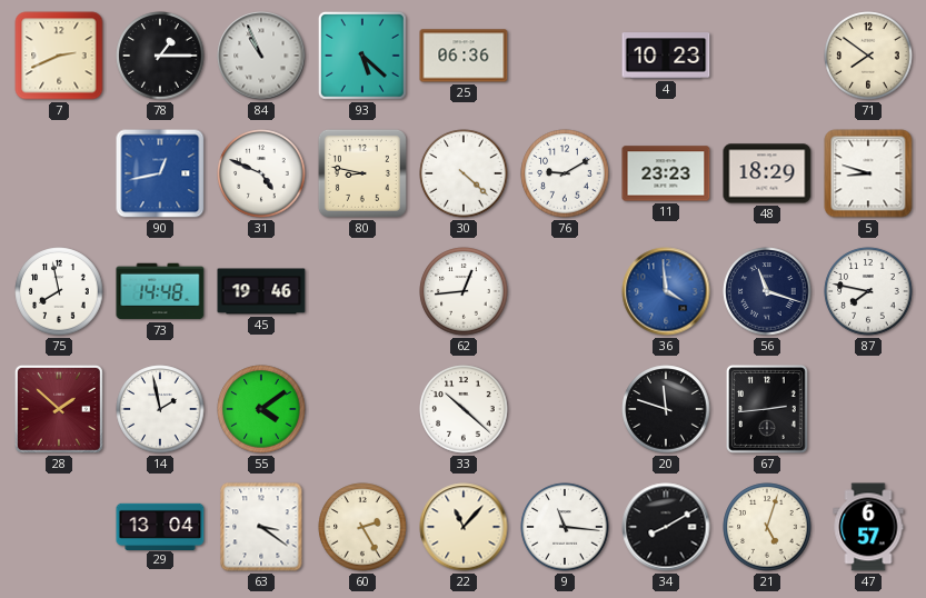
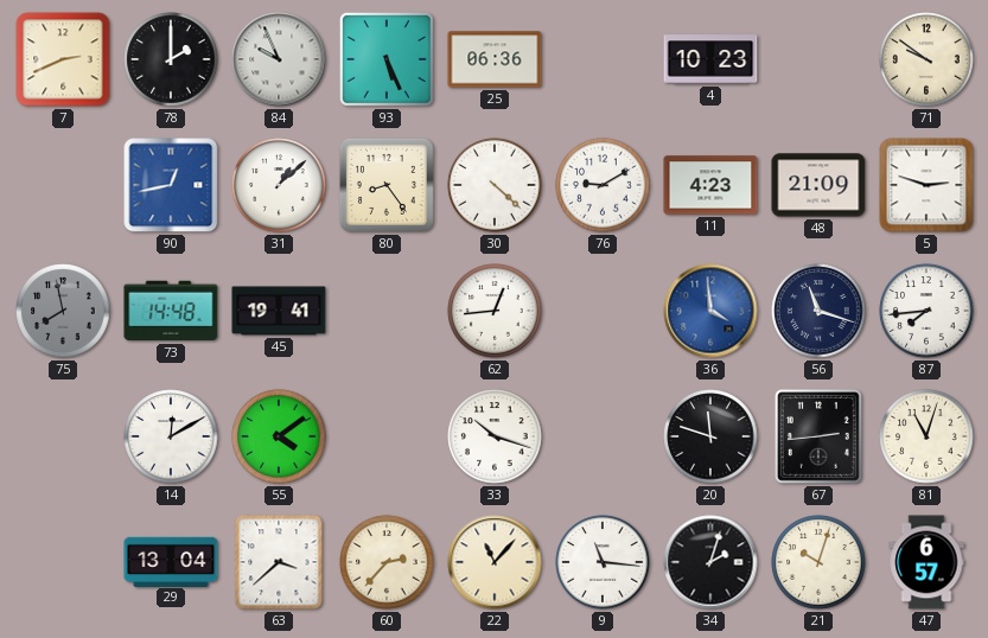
78: 1:15 -> 2:00
84: 10:56 -> 9:56
93: 5:22 -> 5:26
71: 7:51 -> 9:51
31: 4:49 -> 1:08
80: 8:47 -> 8:24
11: 23:23 -> 4:23
48: 18:29 -> 21:09
5: 8:48 -> 2:48
75 dial: white -> grey
45: 19:46 -> 19:41
87: 7:47 -> 7:44
28: 1:52 -> none
14: 1:58 -> 12:10
33: 10:22 -> 10:18
81: none -> 11:03
63: 3:21 -> 3:38
60: 2:25 -> 2:37
34: 8:10 -> 2:03
21: 5:03 -> 10:03
